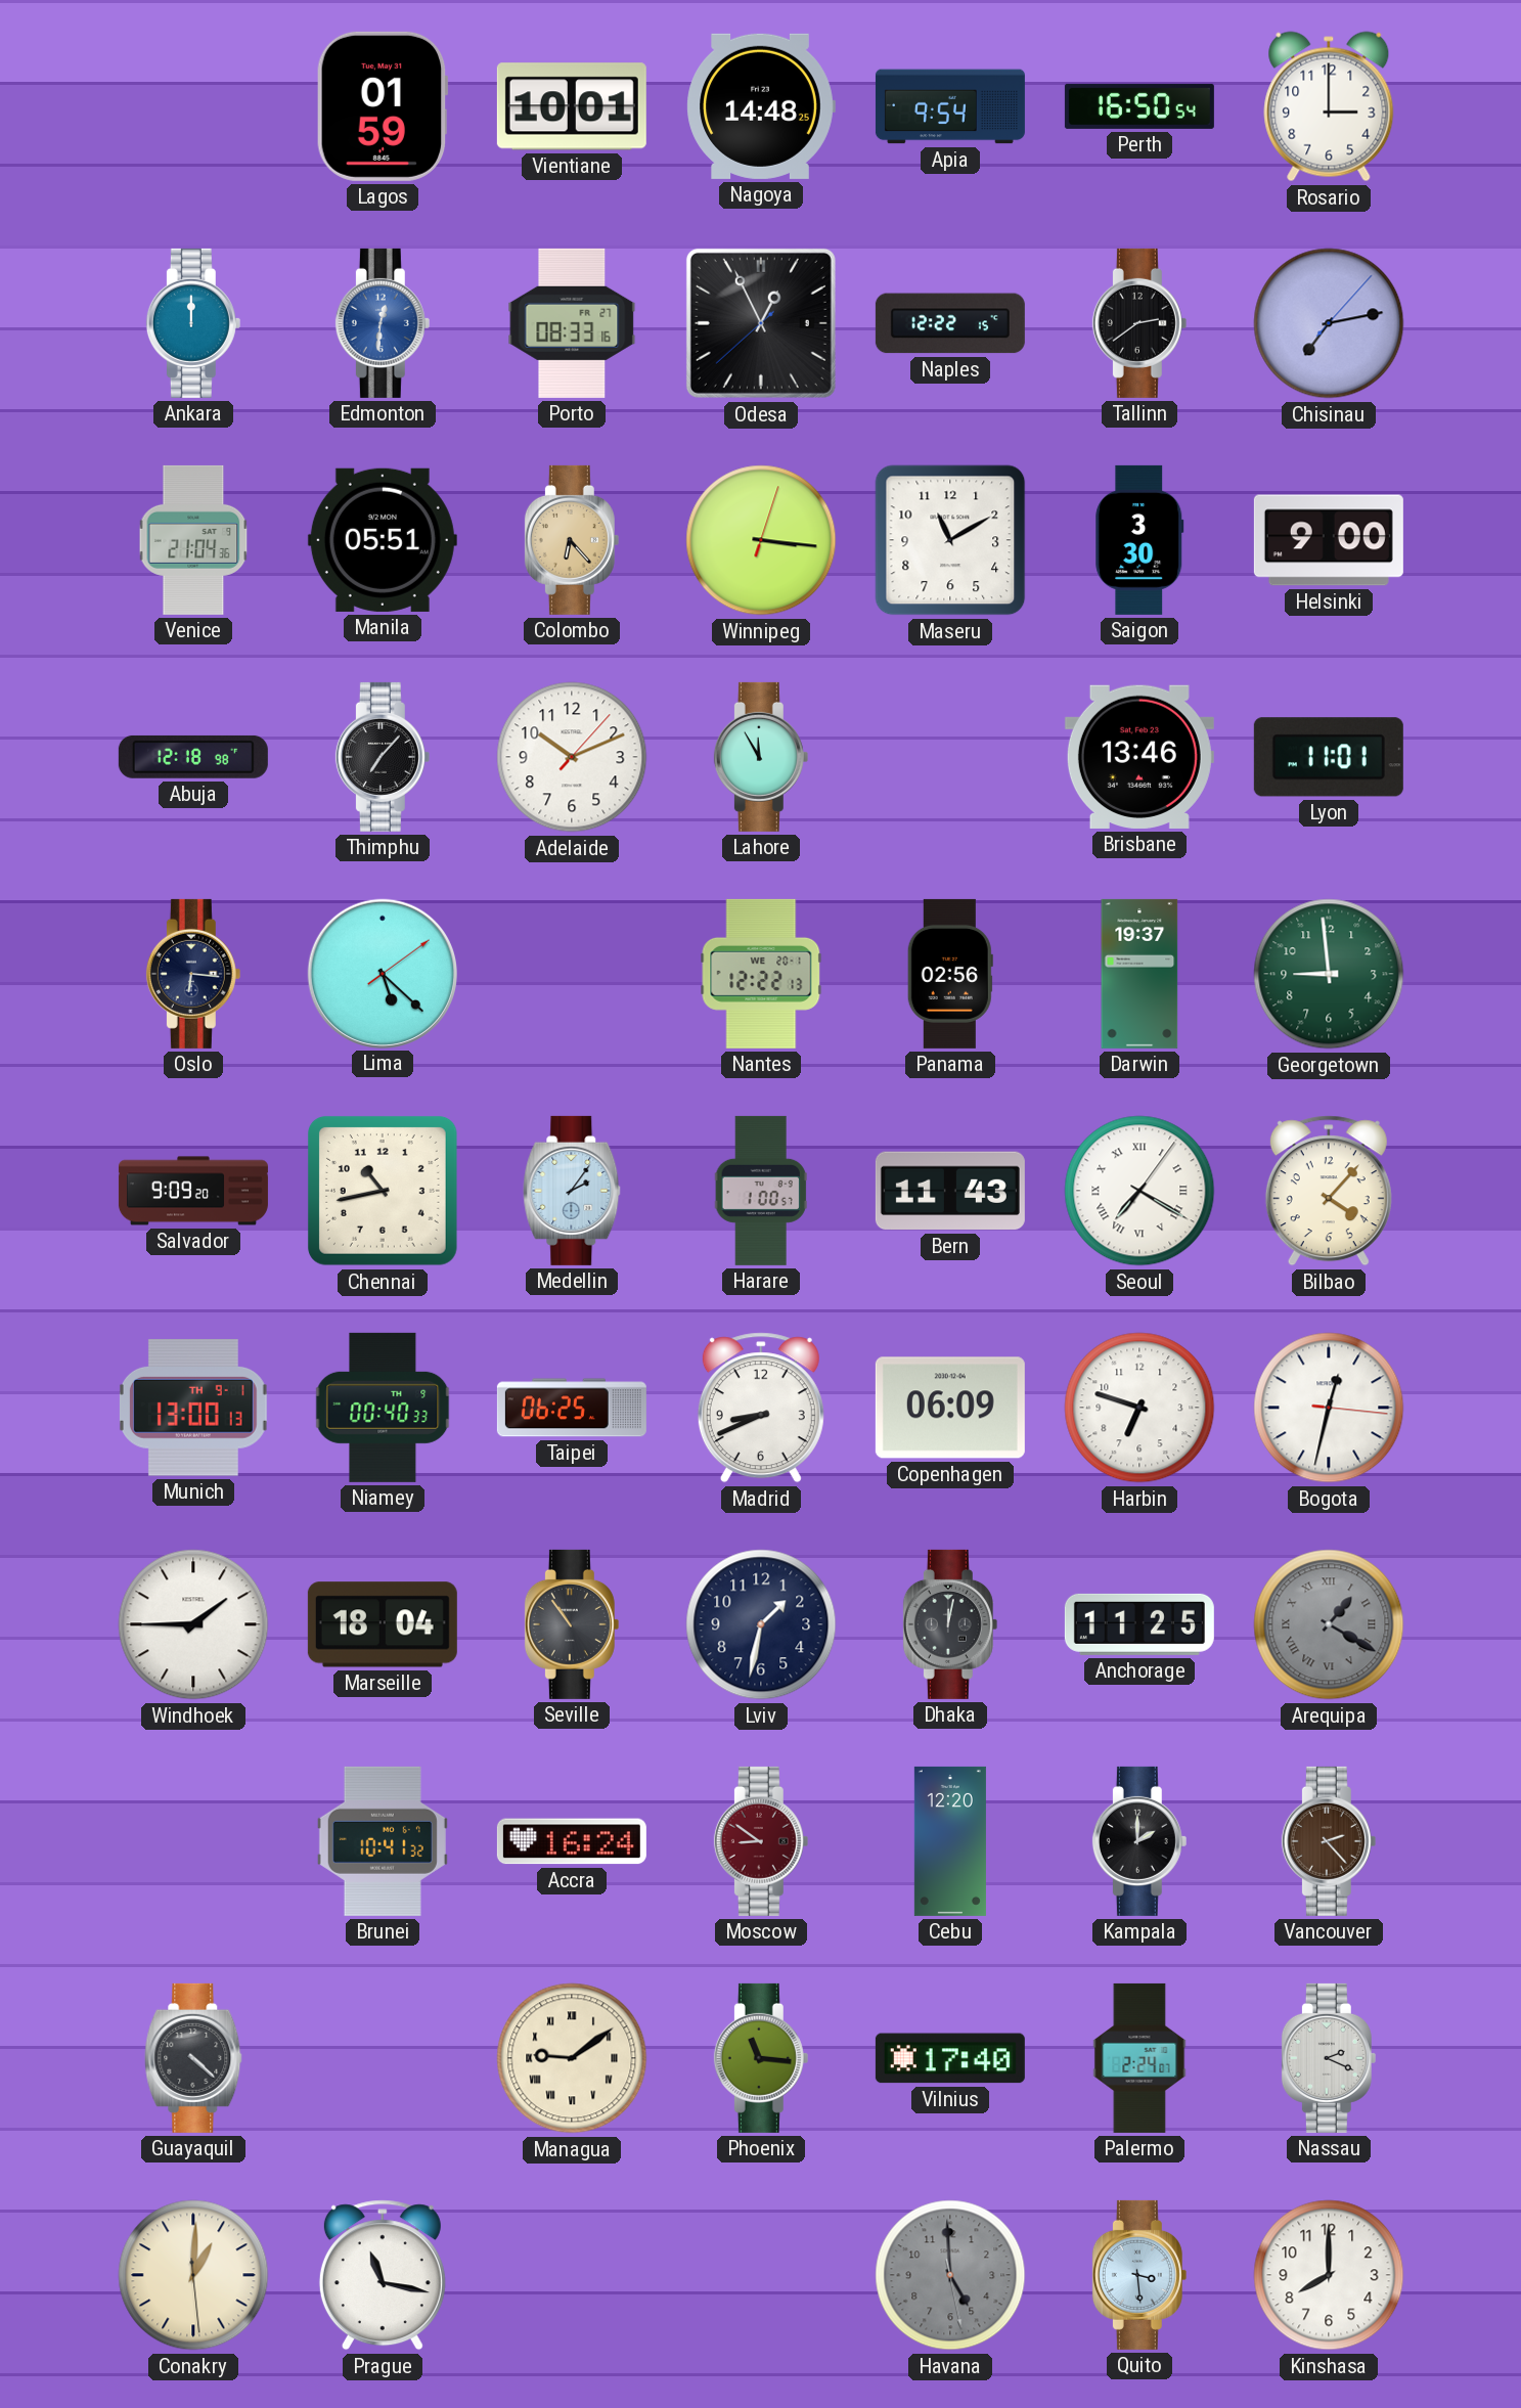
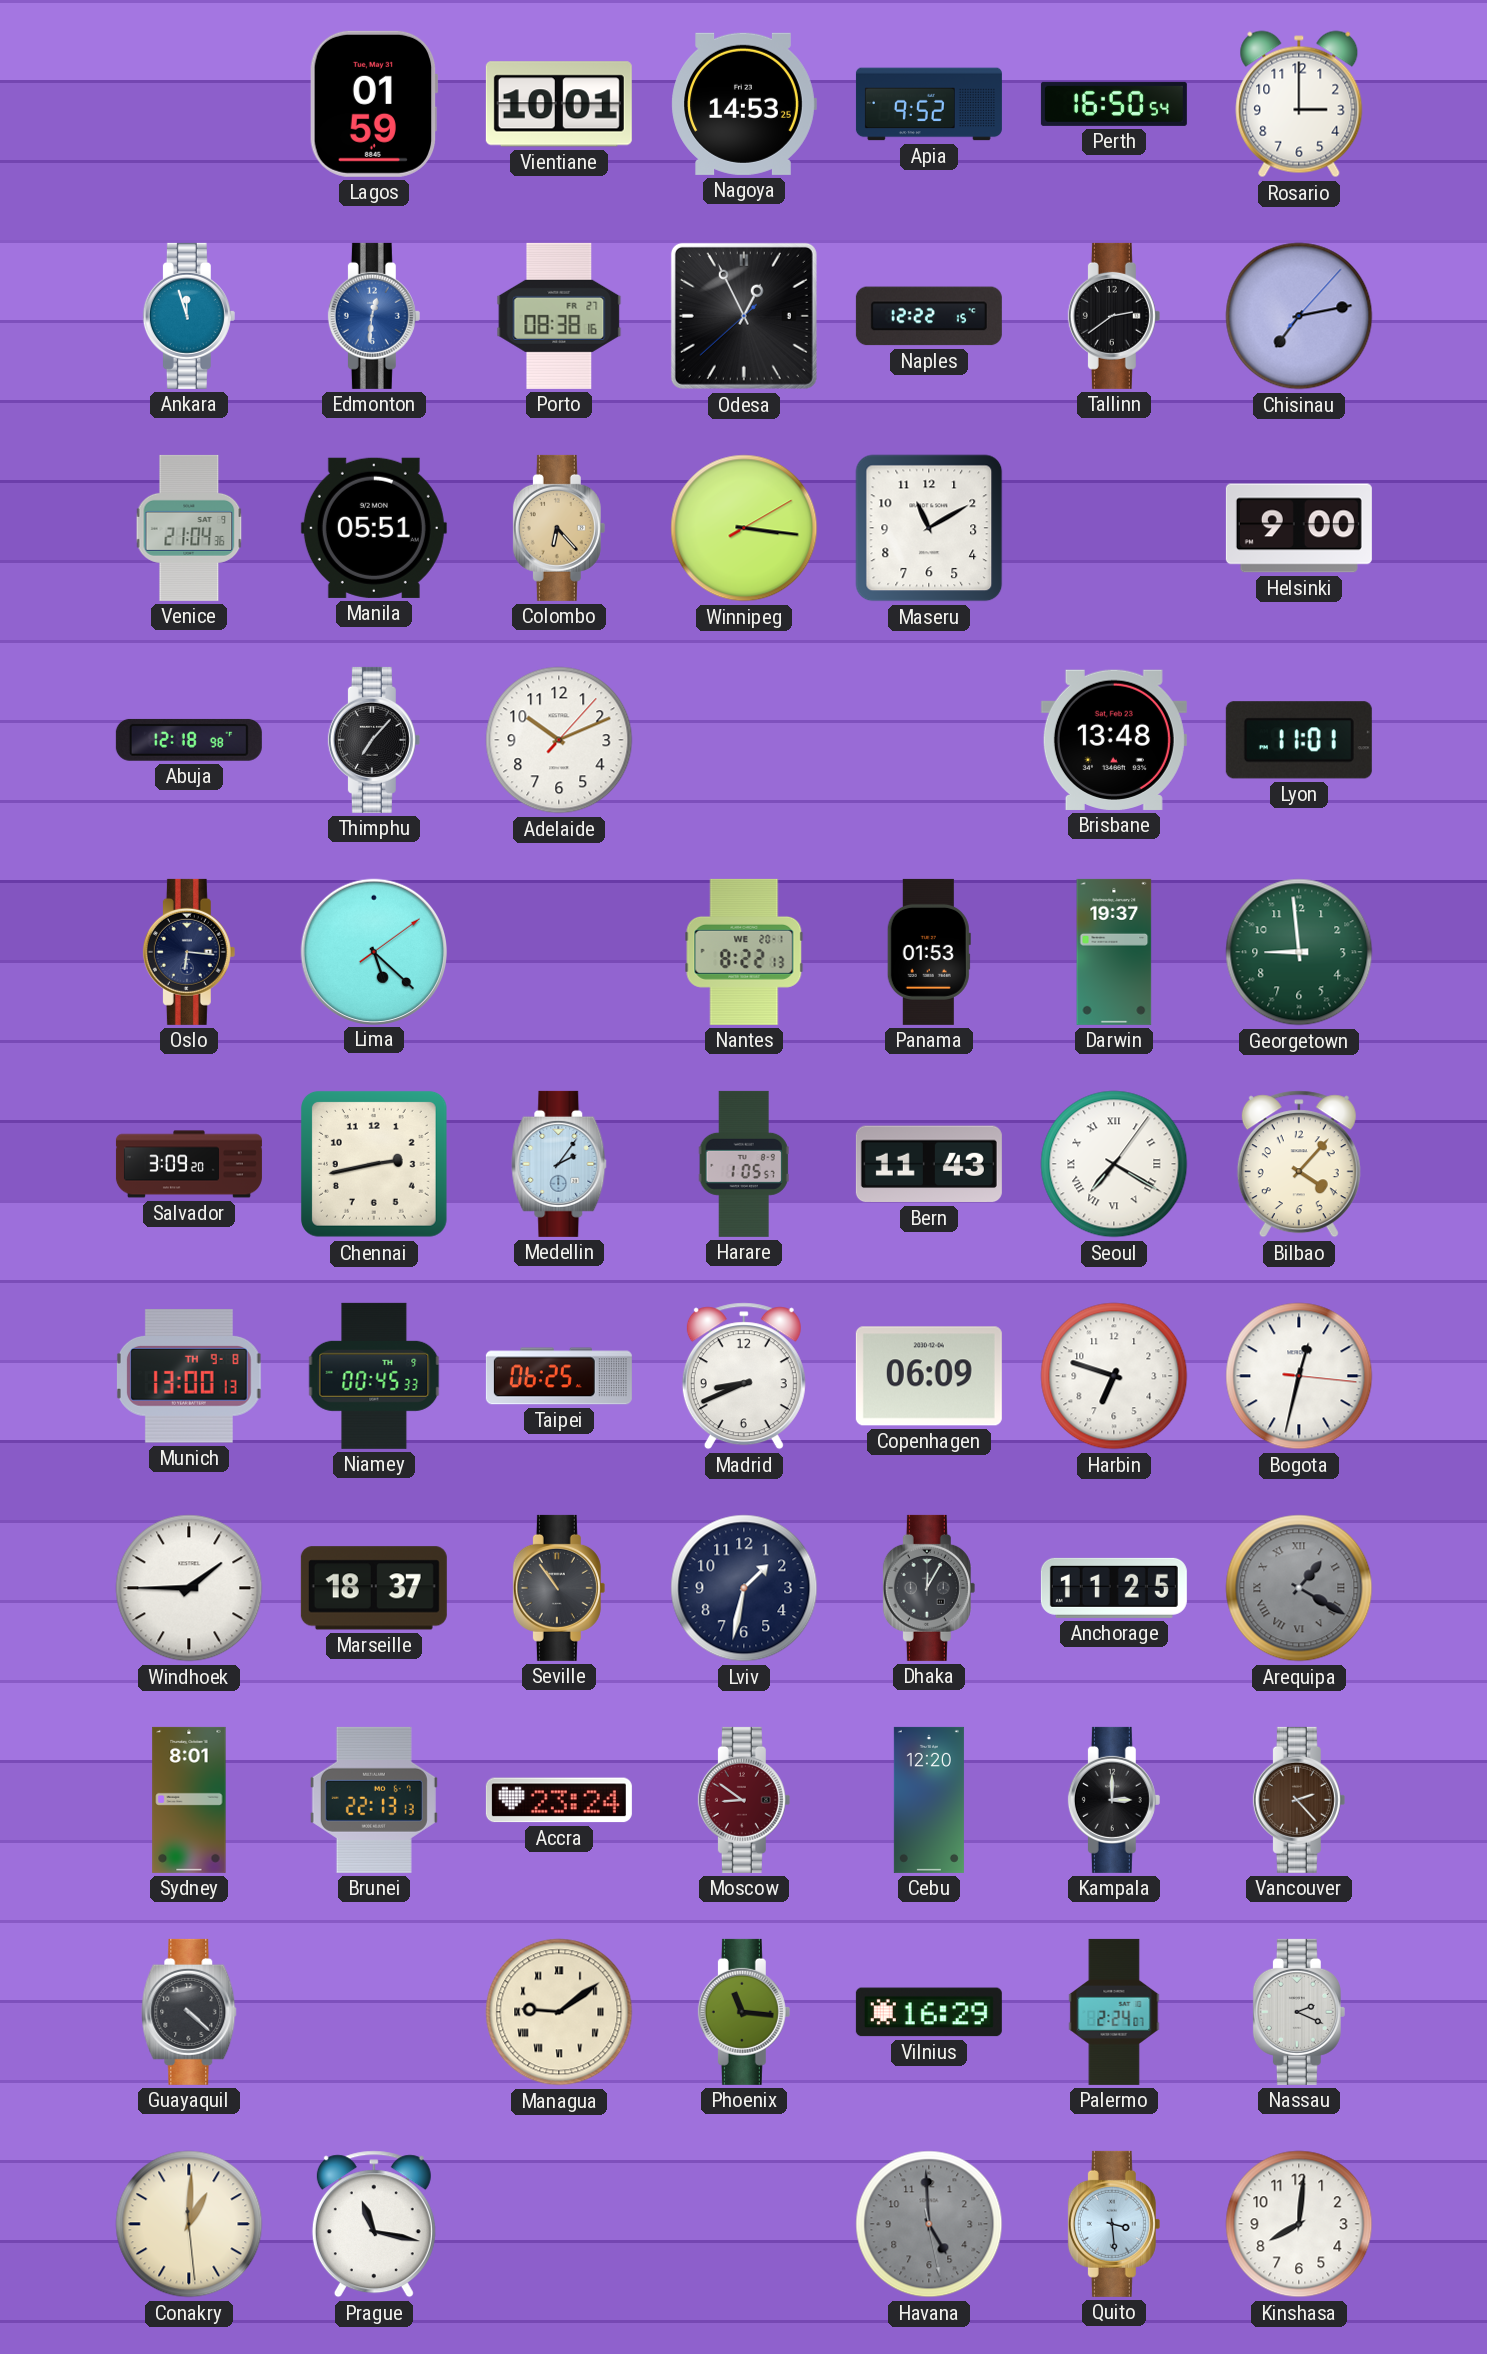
Nagoya: 14:48 -> 14:53
Apia: 9:54 -> 9:52
Ankara: 12:00 -> 11:57
Porto: 08:33 -> 08:38
Winnipeg: 3:16:03 -> 3:16:10
Saigon: 3:30 -> none
Lahore: 11:55 -> none
Brisbane: 13:46 -> 13:48
Nantes: 12:22 -> 8:22
Panama: 02:56 -> 01:53
Salvador: 9:09 -> 3:09
Chennai: 10:43 -> 2:43
Harare: 1:00 -> 1:05
Munich date: TH 9-1 -> TH 9-8
Niamey: 00:40 -> 00:45
Marseille: 18:04 -> 18:37
Dhaka: 12:02 -> 12:05
Sydney: none -> 8:01
Brunei: 10:41 -> 22:13
Accra: 16:24 -> 23:24
Kampala: 2:00 -> 3:00
Vilnius: 17:40 -> 16:29
Kinshasa: 8:00 -> 8:01
